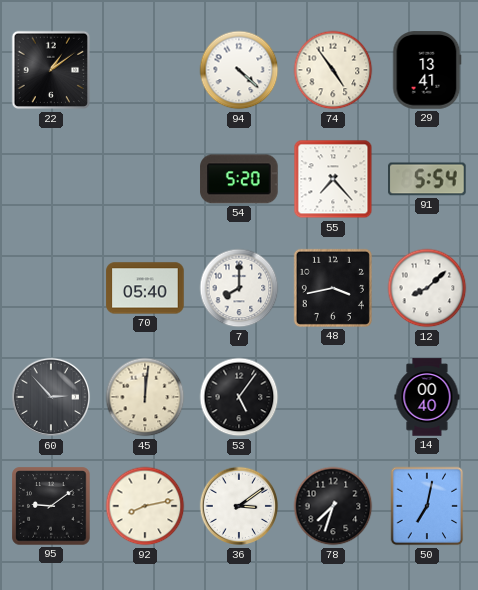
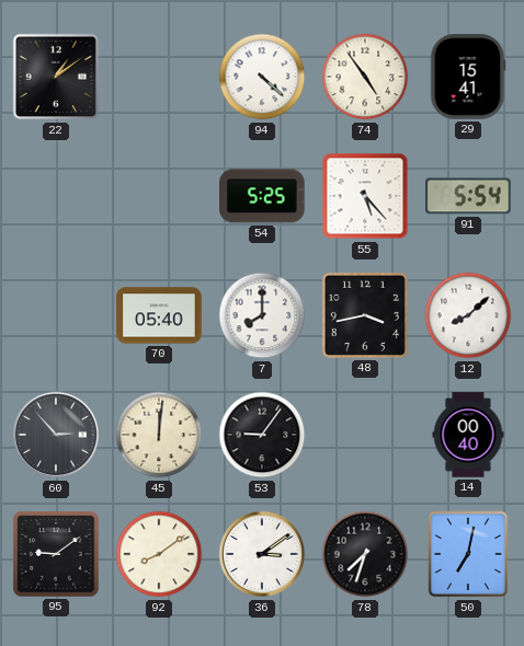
29: 13:41 -> 15:41
54: 5:20 -> 5:25
55: 7:23 -> 5:23
53: 5:06 -> 9:06
92: 8:13 -> 8:09
